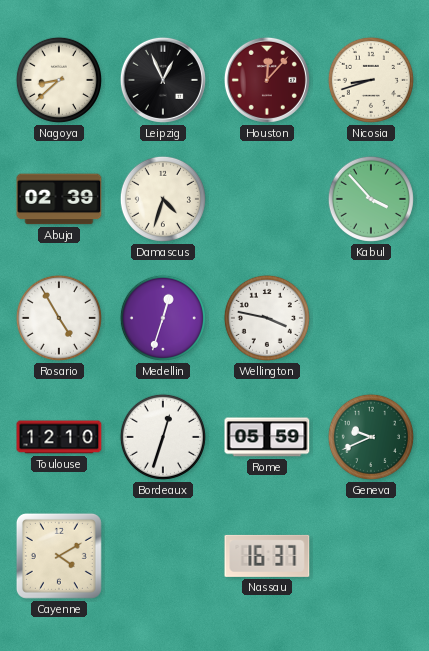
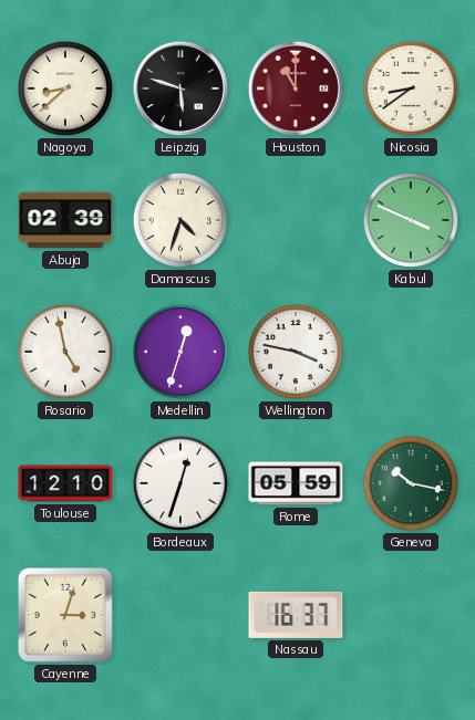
Leipzig: 12:56 -> 5:48
Houston: 12:07 -> 11:00
Nicosia: 8:42 -> 8:39
Kabul: 3:53 -> 3:49
Rosario: 4:55 -> 4:58
Geneva: 9:41 -> 10:17
Cayenne: 4:10 -> 3:03
